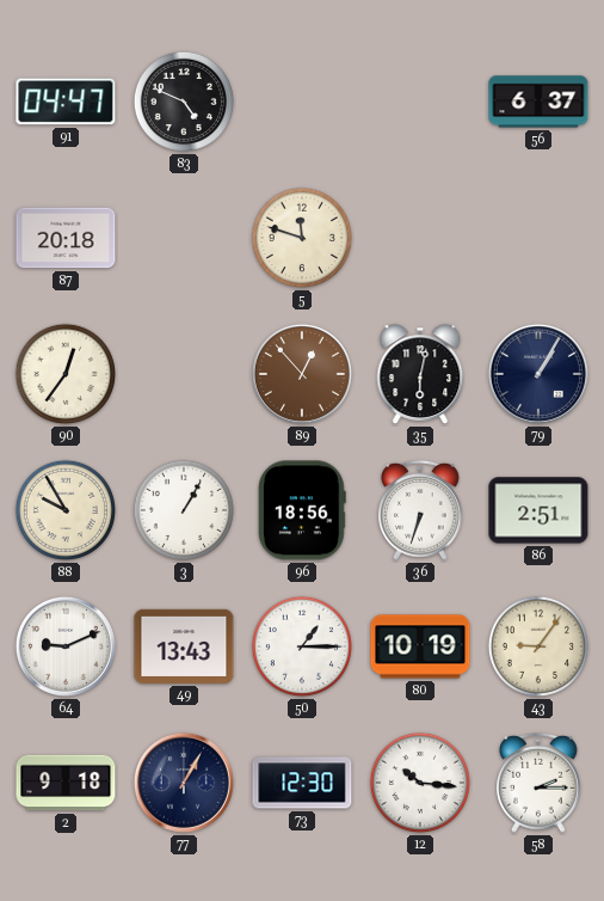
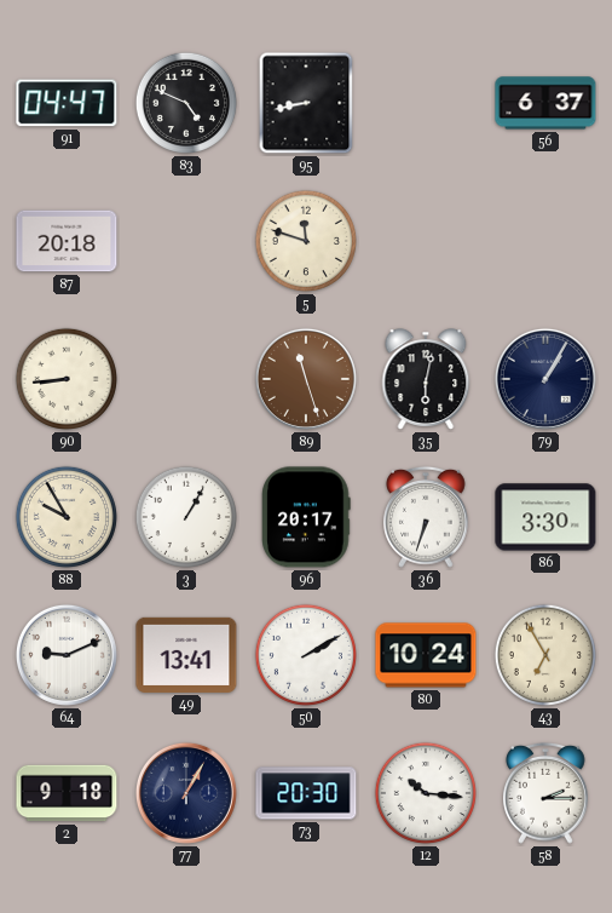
95: none -> 8:43
90: 12:36 -> 8:44
89: 12:53 -> 11:27
96: 18:56 -> 20:17
86: 2:51 -> 3:30
49: 13:43 -> 13:41
50: 1:15 -> 2:10
80: 10:19 -> 10:24
43: 9:06 -> 6:55
73: 12:30 -> 20:30
